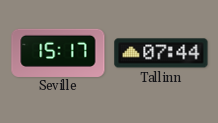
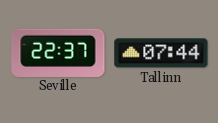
Seville: 15:17 -> 22:37
